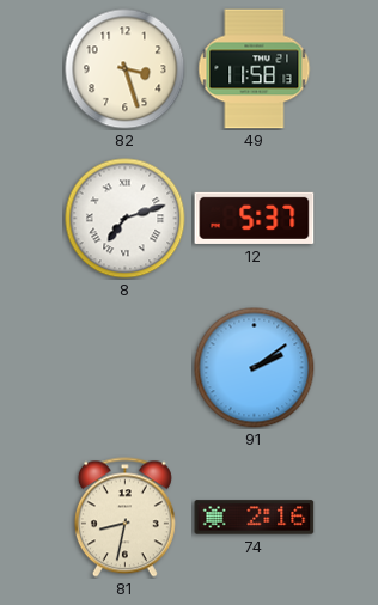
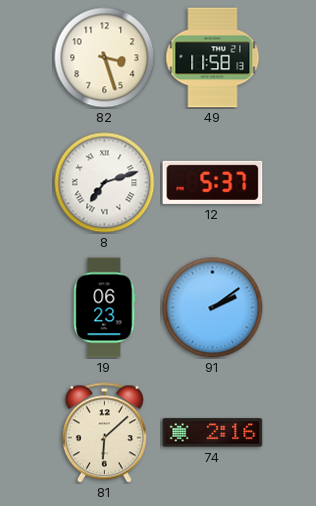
19: none -> 06:23
81: 8:32 -> 6:08
